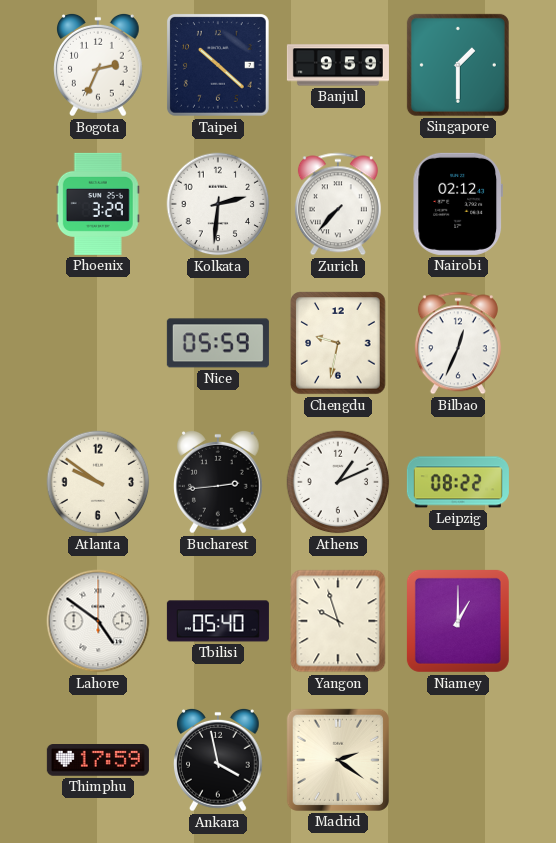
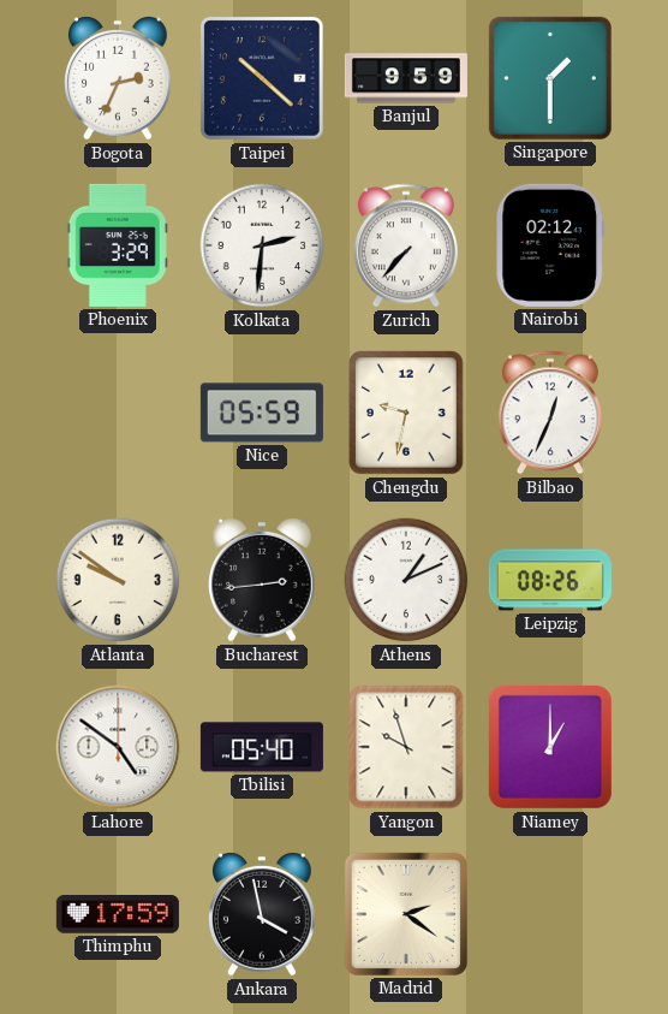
Leipzig: 08:22 -> 08:26
